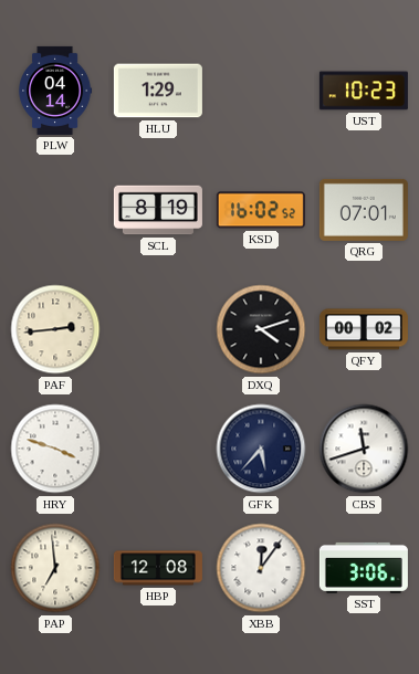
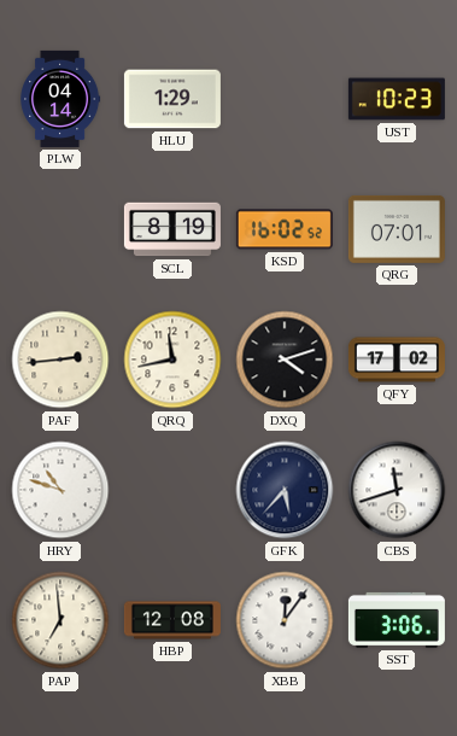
QRQ: none -> 11:43
QFY: 00:02 -> 17:02
HRY: 3:48 -> 10:48
